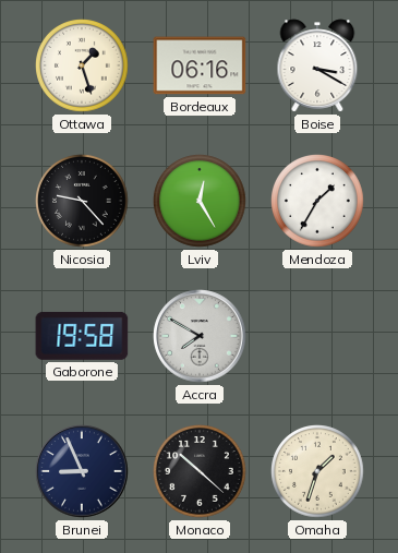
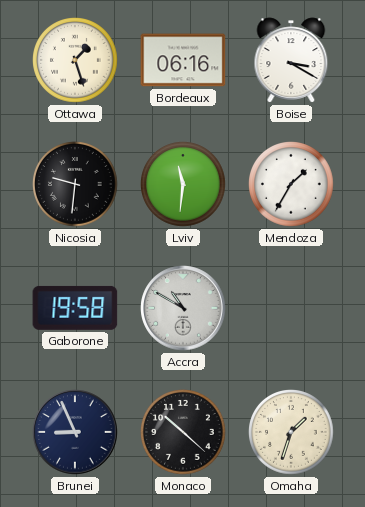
Nicosia: 9:23 -> 9:31
Lviv: 12:25 -> 11:31
Accra: 7:50 -> 10:50
